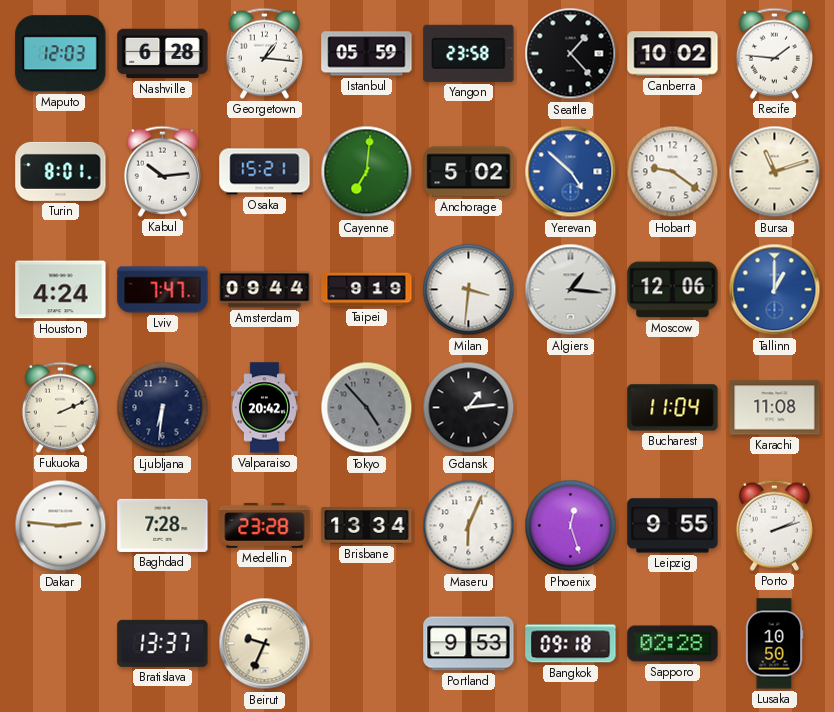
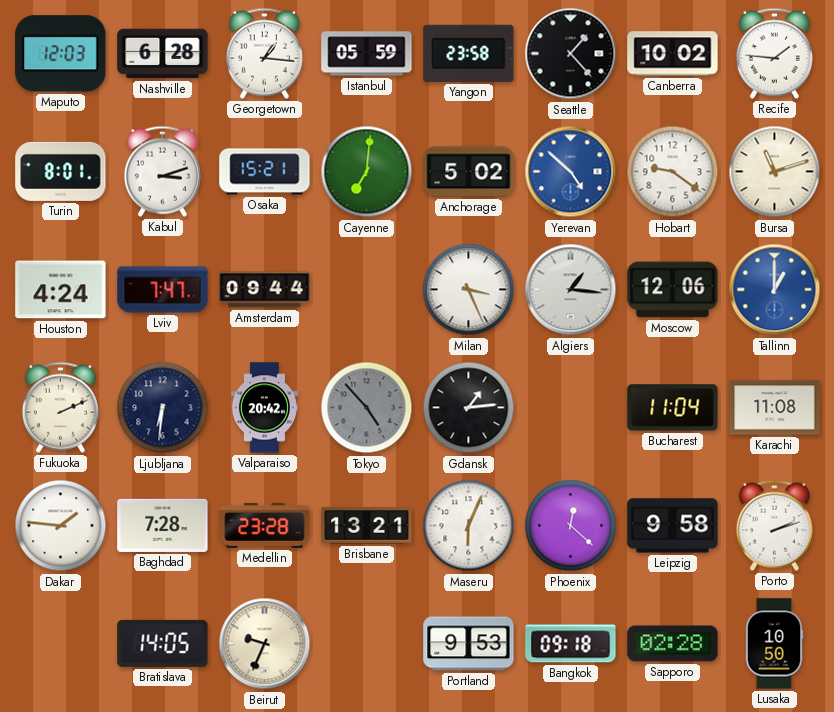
Kabul: 10:14 -> 3:12
Taipei: 9:19 -> none
Milan: 3:31 -> 3:26
Dakar: 2:46 -> 1:46
Brisbane: 13:34 -> 13:21
Phoenix: 12:27 -> 12:22
Leipzig: 9:55 -> 9:58
Bratislava: 13:37 -> 14:05
